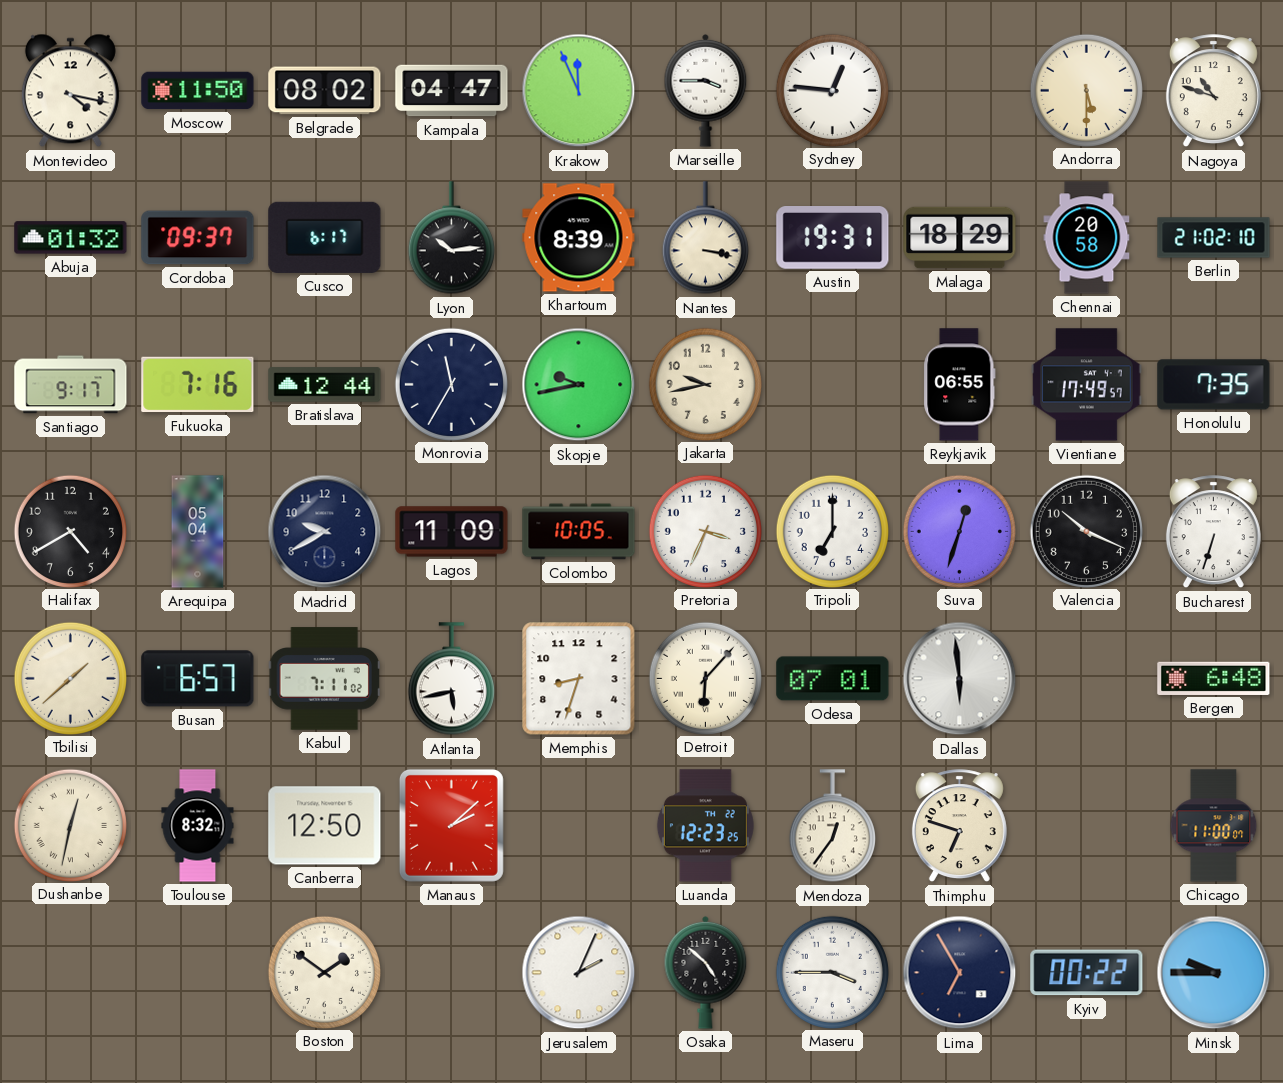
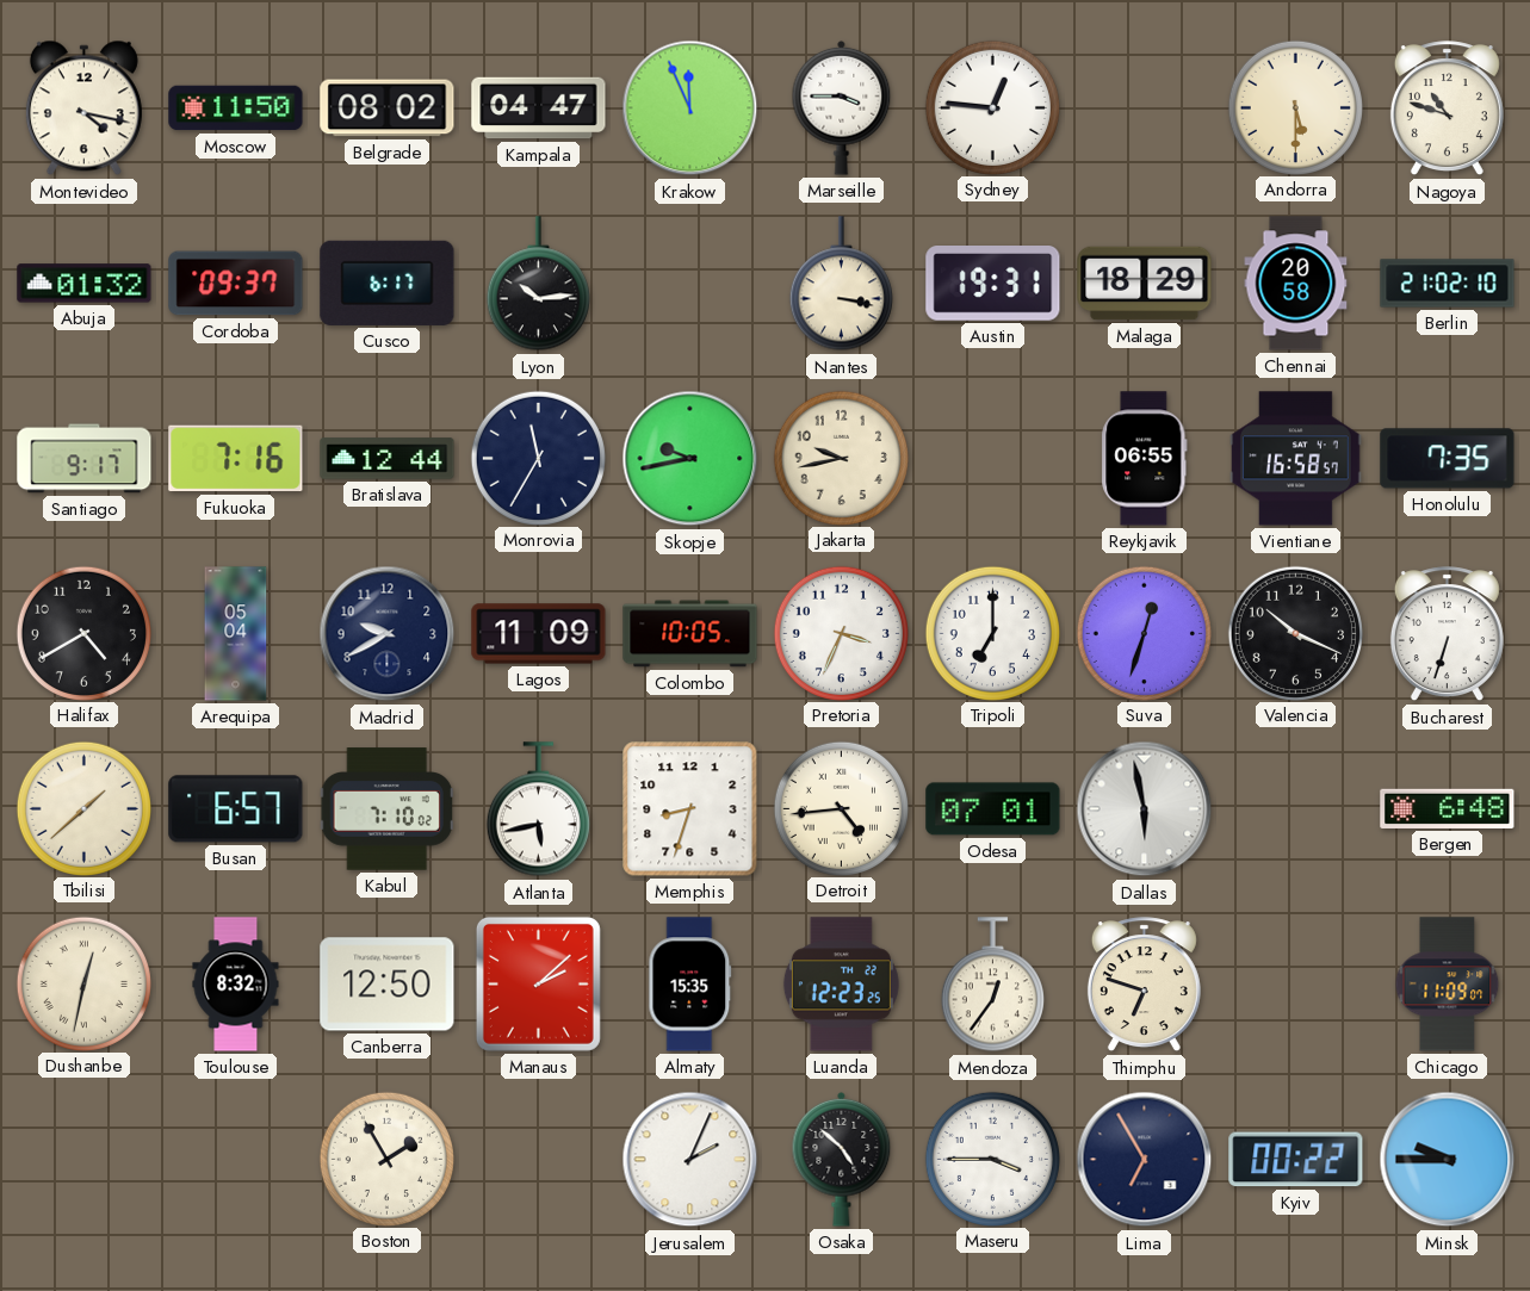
Khartoum: 8:39 -> none
Vientiane: 17:49 -> 16:58
Kabul: 7:11 -> 7:10
Detroit: 6:07 -> 4:44
Dallas: 5:59 -> 5:58
Almaty: none -> 15:35
Chicago: 11:00 -> 11:09
Boston: 1:51 -> 1:55
